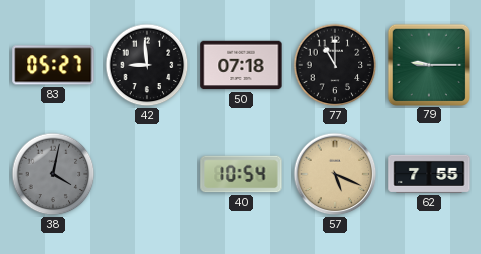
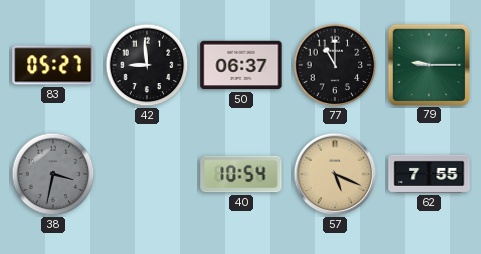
50: 07:18 -> 06:37
38: 4:02 -> 3:32
